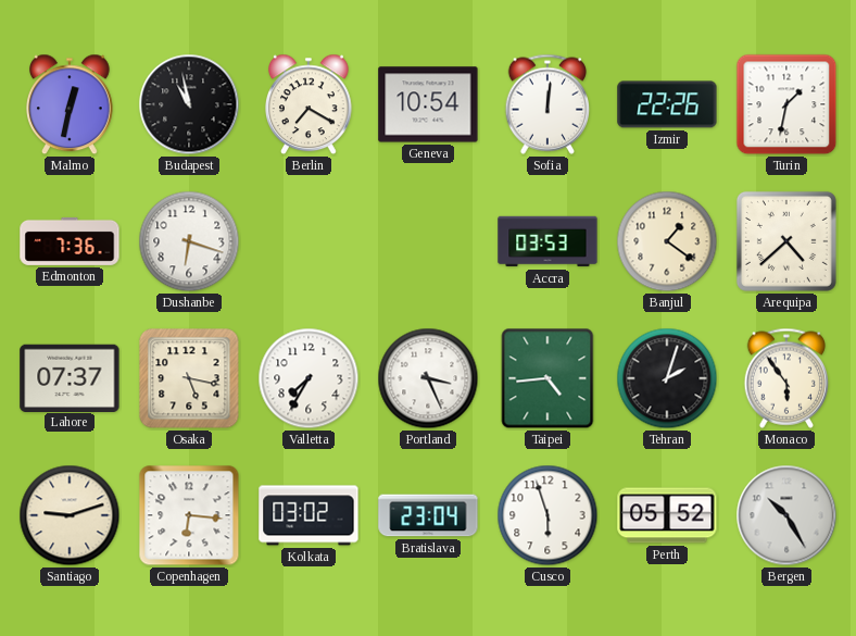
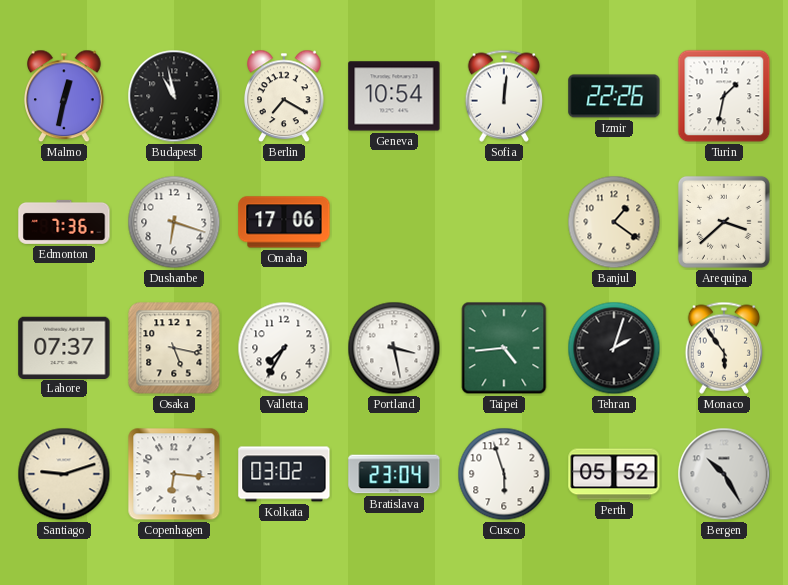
Omaha: none -> 17:06
Accra: 03:53 -> none
Arequipa: 4:38 -> 3:38
Portland: 3:26 -> 3:28
